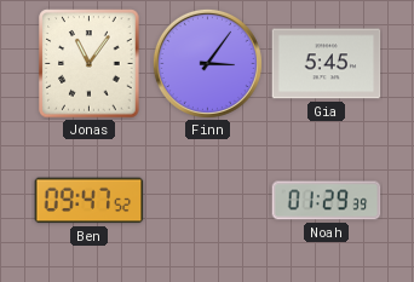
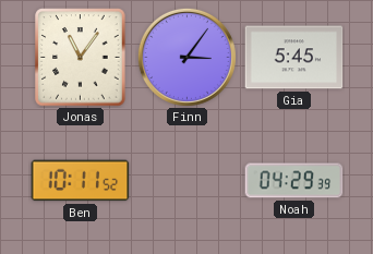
Ben: 09:47 -> 10:11
Noah: 01:29 -> 04:29
